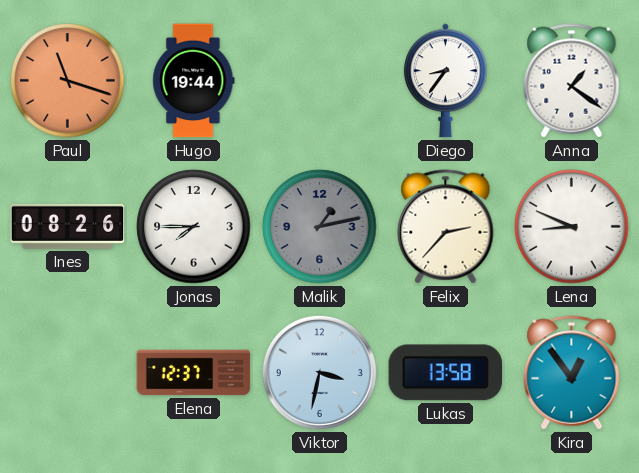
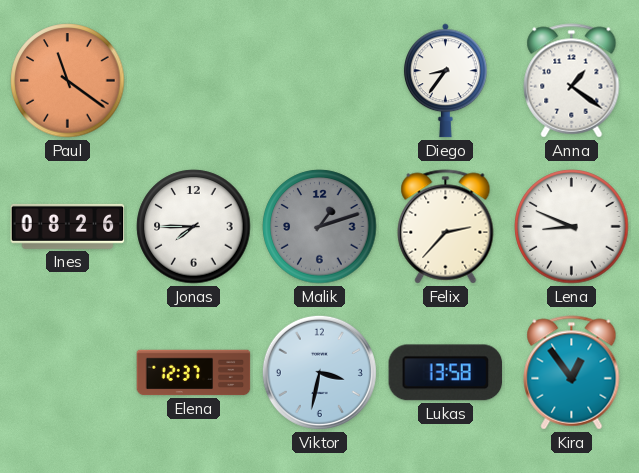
Paul: 11:18 -> 11:21
Hugo: 19:44 -> none
Malik: 1:13 -> 1:12
